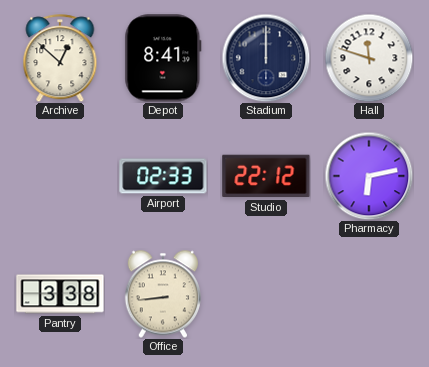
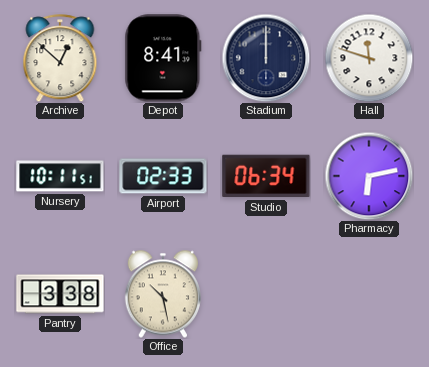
Nursery: none -> 10:11
Studio: 22:12 -> 06:34
Office: 8:44 -> 10:28
